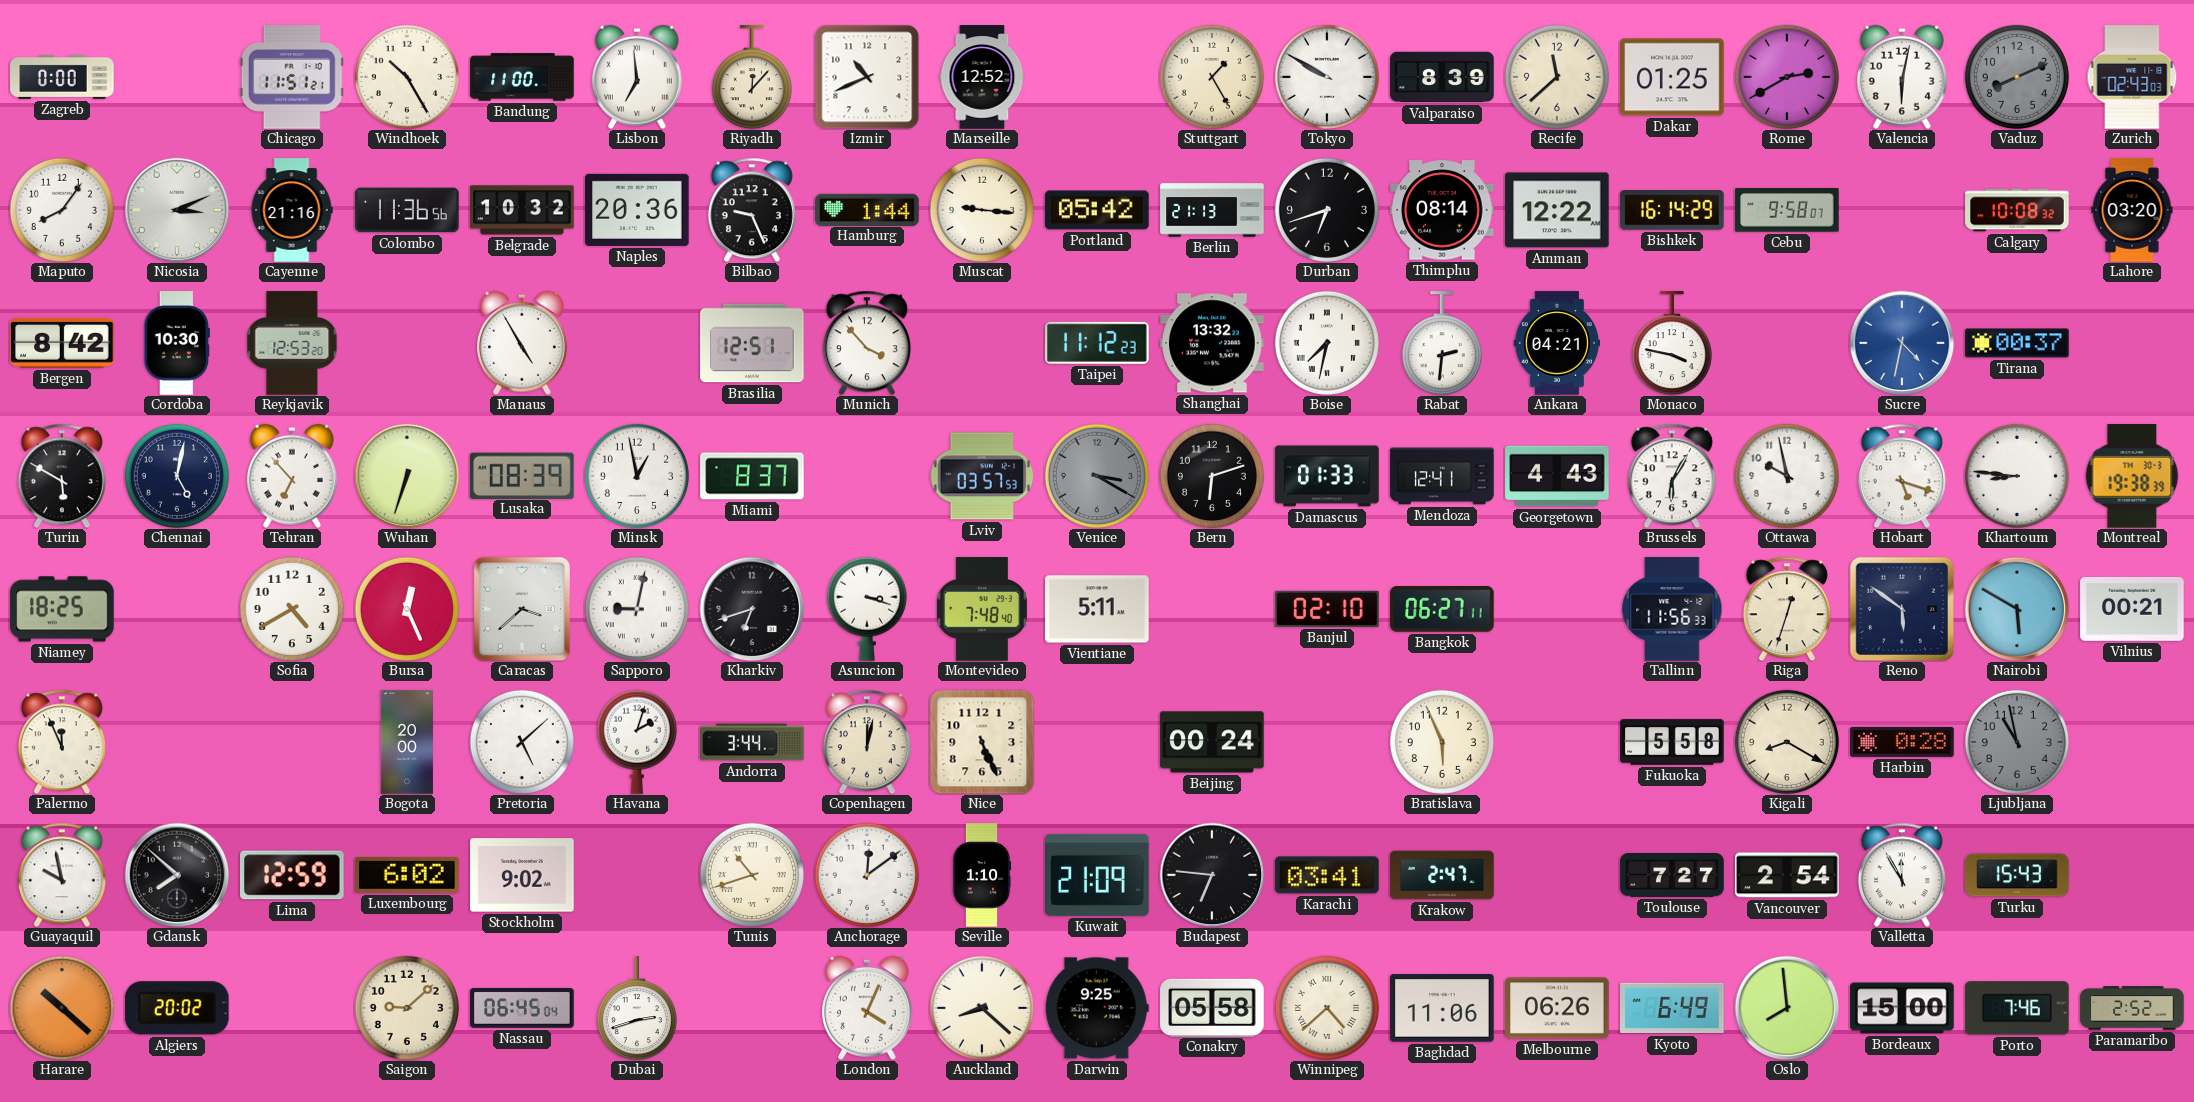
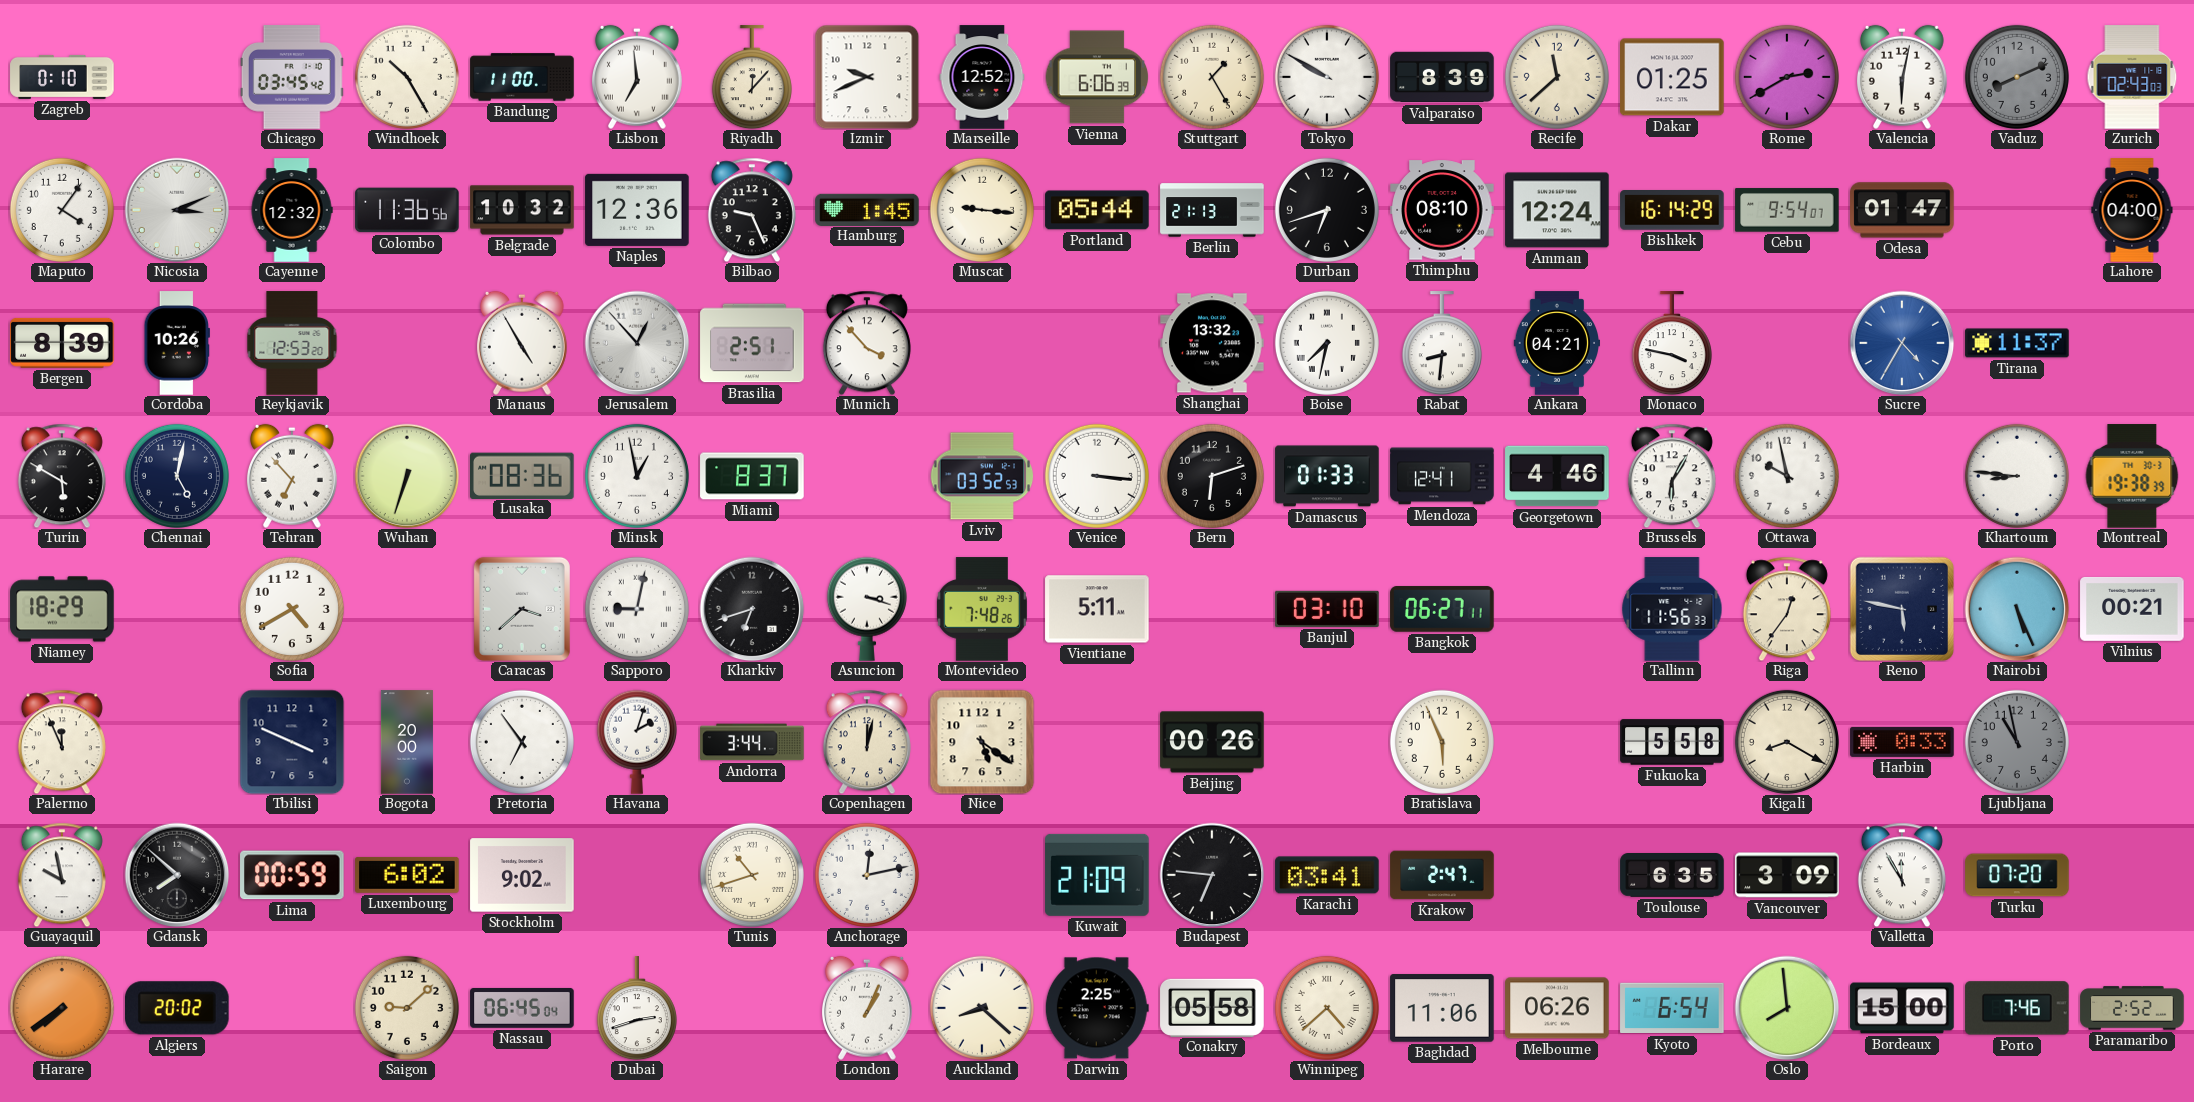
Zagreb: 0:00 -> 0:10
Chicago: 11:51 -> 03:45
Izmir: 10:41 -> 9:41
Vienna: none -> 6:06
Maputo: 8:06 -> 4:06
Cayenne: 21:16 -> 12:32
Naples: 20:36 -> 12:36
Hamburg: 1:44 -> 1:45
Portland: 05:42 -> 05:44
Thimphu: 08:14 -> 08:10
Amman: 12:22 -> 12:24
Cebu: 9:58 -> 9:54
Odesa: none -> 01:47
Calgary: 10:08 -> none
Lahore: 03:20 -> 04:00
Bergen: 8:42 -> 8:39
Cordoba: 10:30 -> 10:26
Jerusalem: none -> 12:53
Brasilia: 12:51 -> 2:51
Taipei: 11:12 -> none
Rabat: 2:31 -> 8:31
Sucre: 4:32 -> 4:35
Tirana: 00:37 -> 11:37
Lusaka: 08:39 -> 08:36
Lviv: 03:57 -> 03:52
Venice: 3:20 -> 3:16
Venice dial: grey -> white
Georgetown: 4:43 -> 4:46
Hobart: 5:18 -> none
Niamey: 18:25 -> 18:29
Bursa: 12:26 -> none
Montevideo: 7:48:40 -> 7:48:26
Banjul: 02:10 -> 03:10
Riga: 12:33 -> 12:36
Reno: 5:51 -> 5:47
Nairobi: 5:50 -> 5:26
Tbilisi: none -> 3:49
Pretoria: 5:08 -> 6:54
Nice: 5:26 -> 5:21
Beijing: 00:24 -> 00:26
Harbin: 0:28 -> 0:33
Lima: 12:59 -> 00:59
Anchorage: 12:09 -> 12:13
Seville: 1:10 -> none
Toulouse: 7:27 -> 6:35
Vancouver: 2:54 -> 3:09
Turku: 15:43 -> 07:20
Harare: 10:22 -> 7:39
London: 4:04 -> 1:04
Darwin: 9:25 -> 2:25
Kyoto: 6:49 -> 6:54
